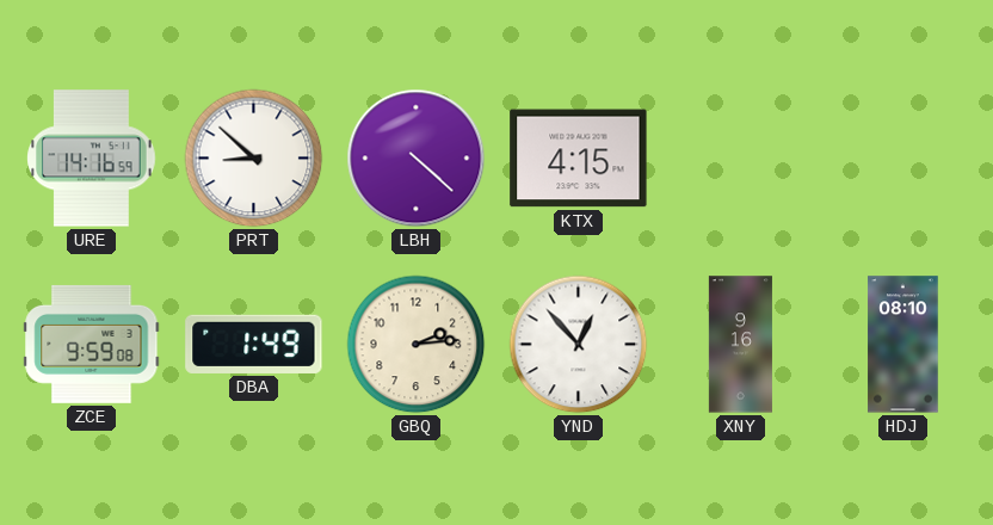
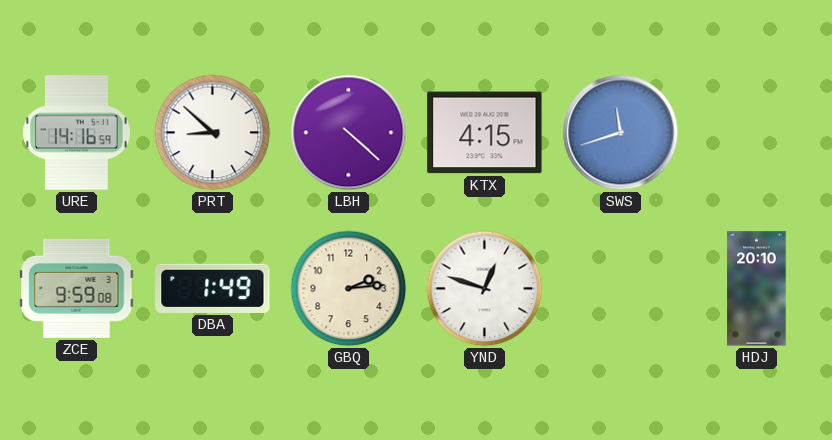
SWS: none -> 11:42
YND: 12:53 -> 12:48
XNY: 9:16 -> none
HDJ: 08:10 -> 20:10
